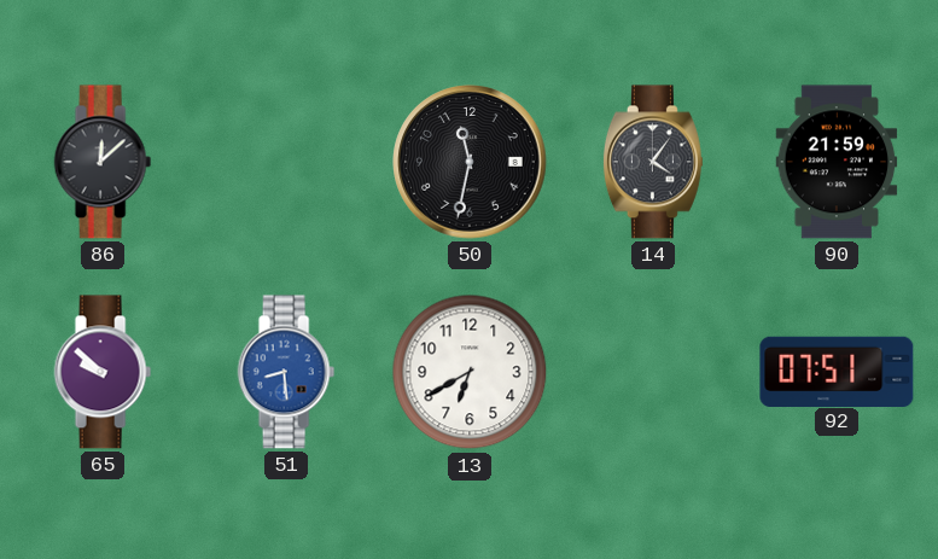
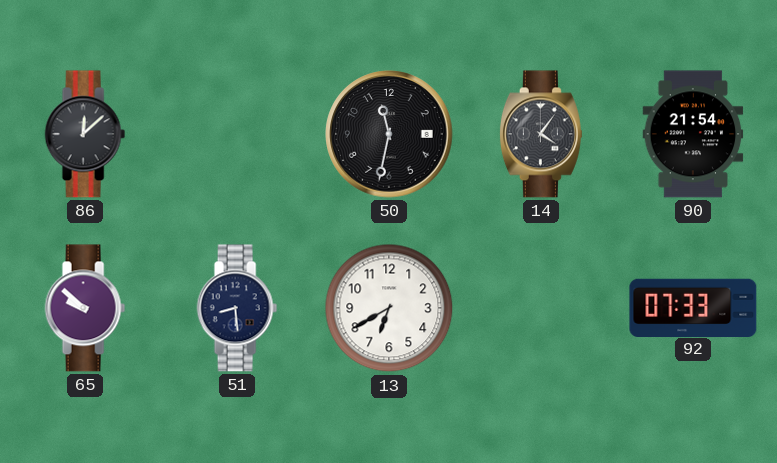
90: 21:59 -> 21:54
51 dial: blue -> navy
92: 07:51 -> 07:33
